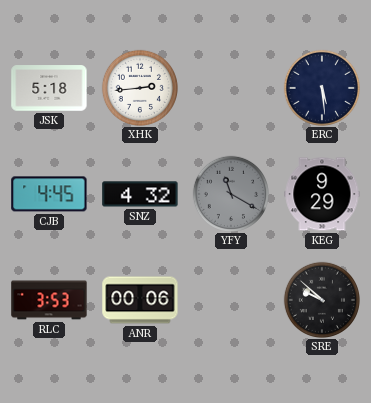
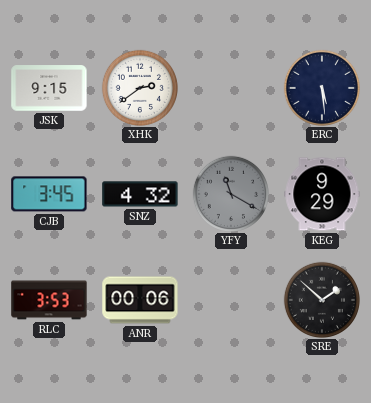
JSK: 5:18 -> 9:15
XHK: 2:44 -> 2:39
CJB: 4:45 -> 3:45
SRE: 9:52 -> 1:52
